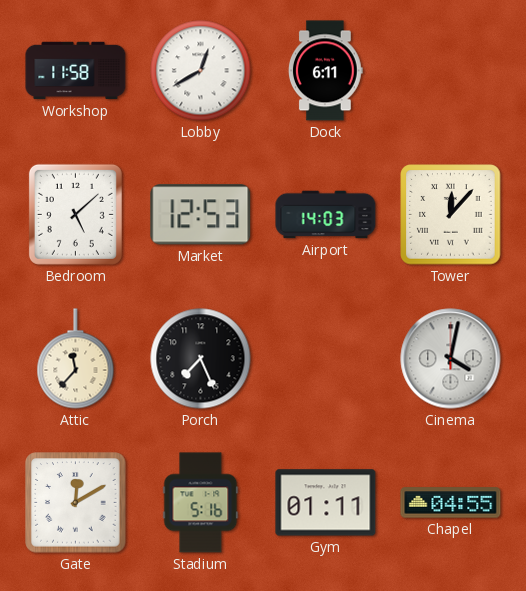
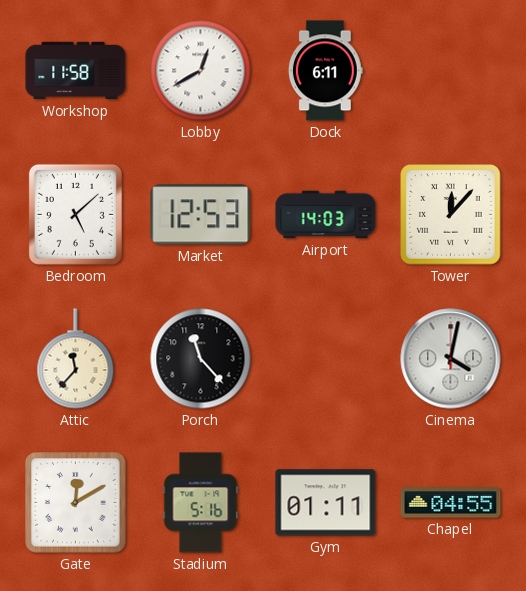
Porch: 7:26 -> 11:23
